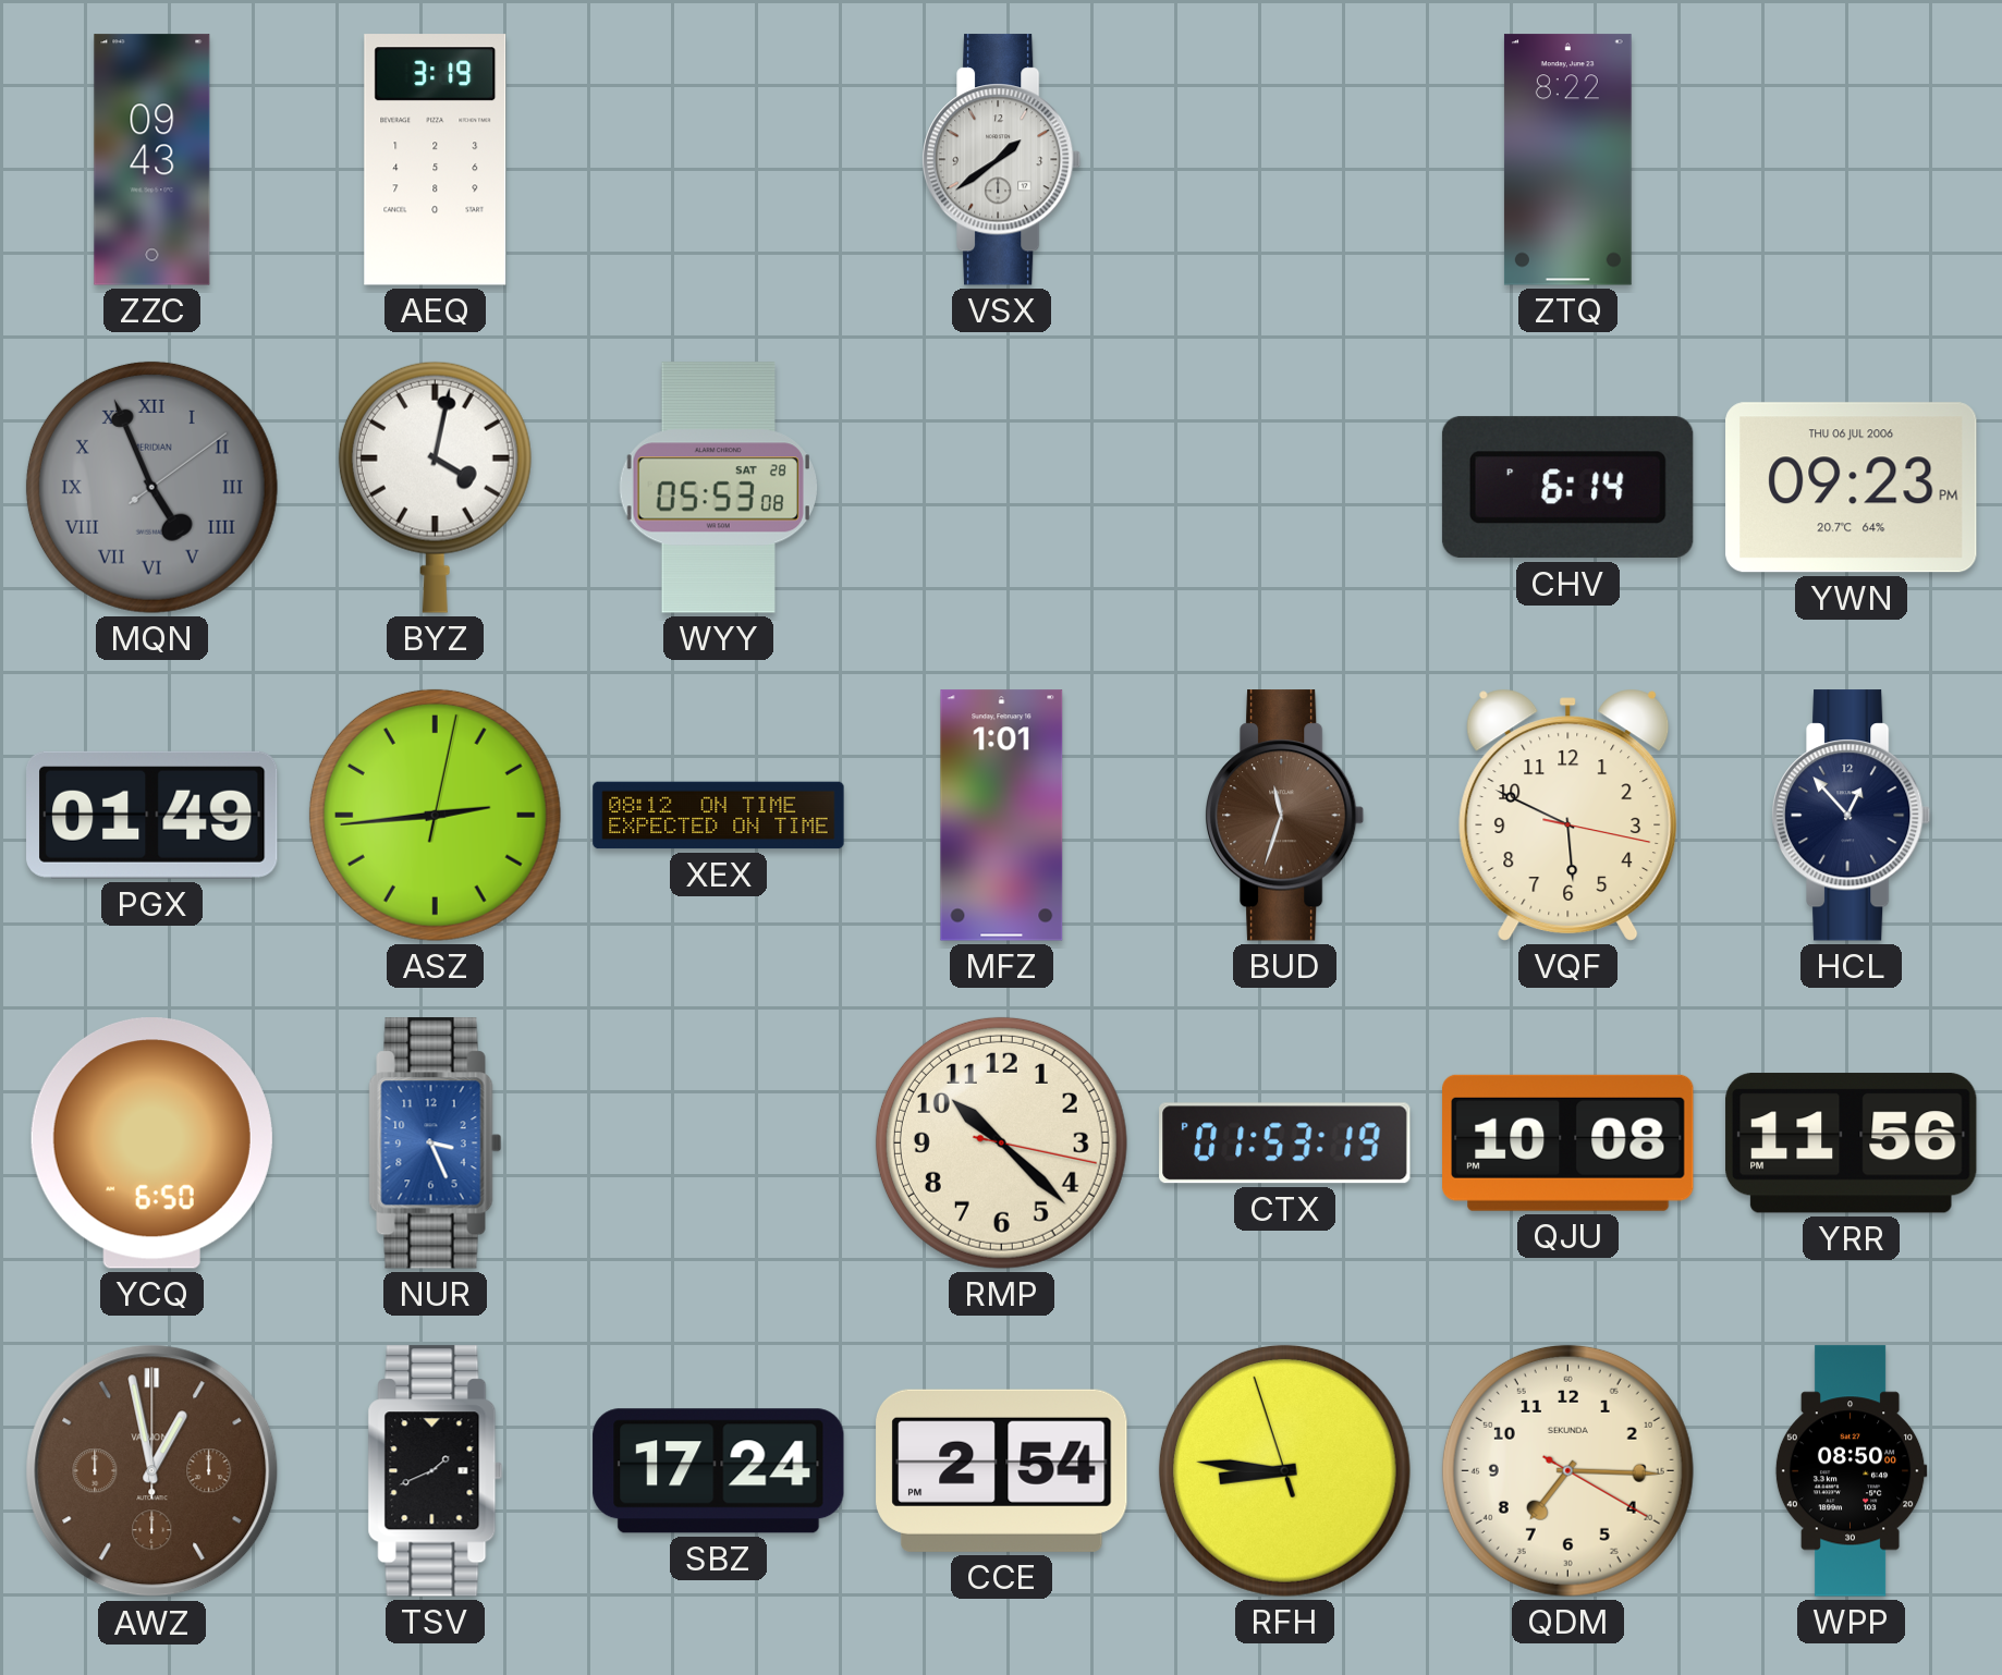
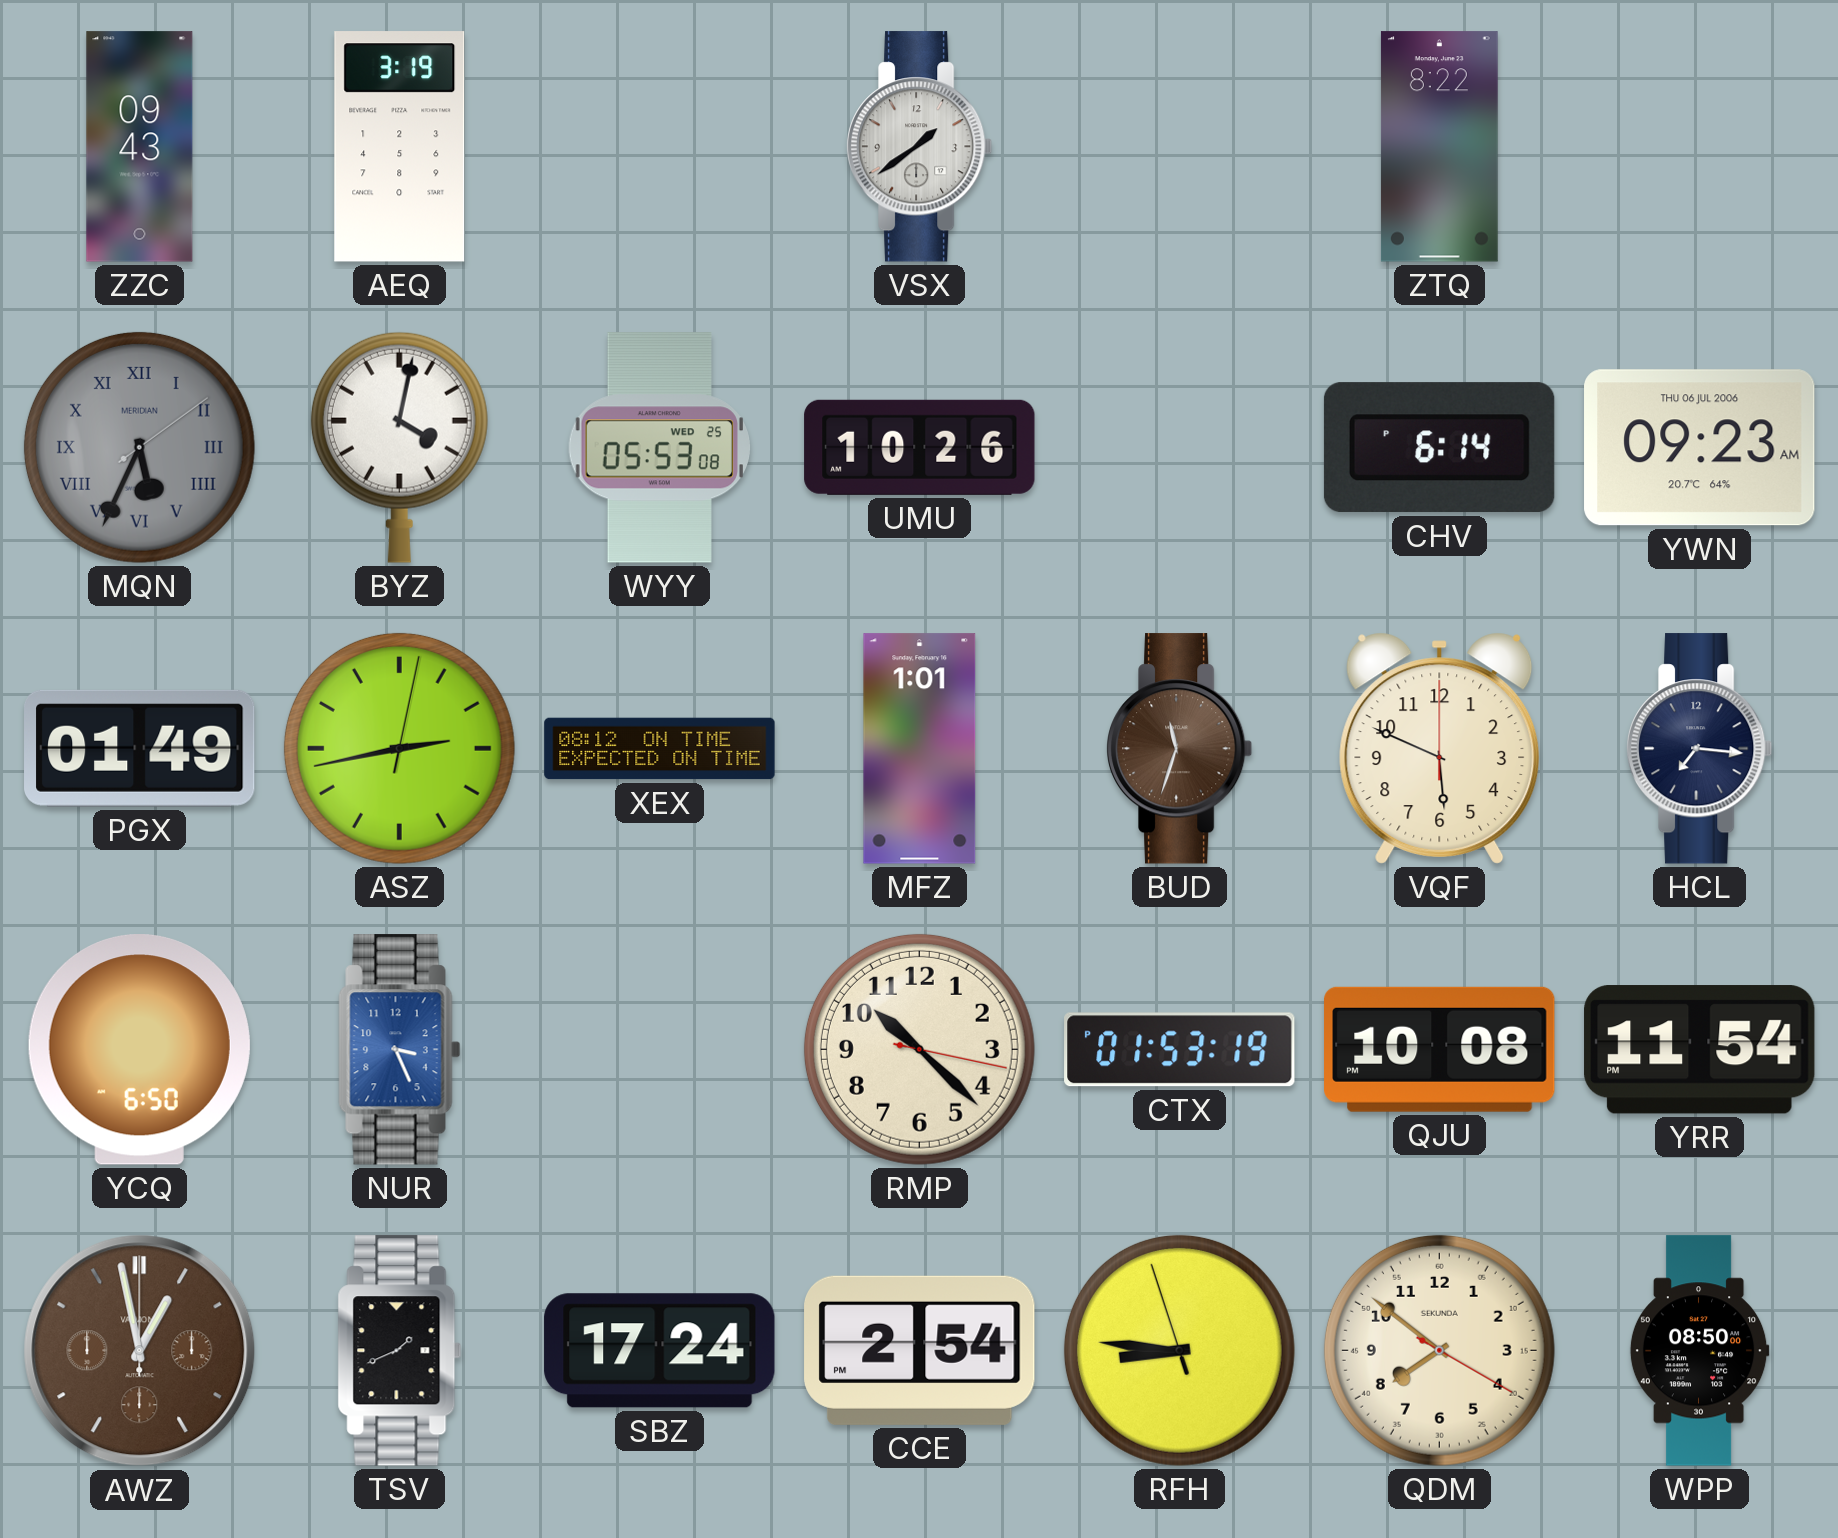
MQN: 4:56 -> 5:34
WYY date: SAT 28 -> WED 25
UMU: none -> 10:26
YWN: 09:23 PM -> 09:23 AM
ASZ: 2:44 -> 2:43
VQF: 5:49:17 -> 5:49:00
HCL: 12:53 -> 7:16
YRR: 11:56 -> 11:54
QDM: 7:15 -> 7:51
